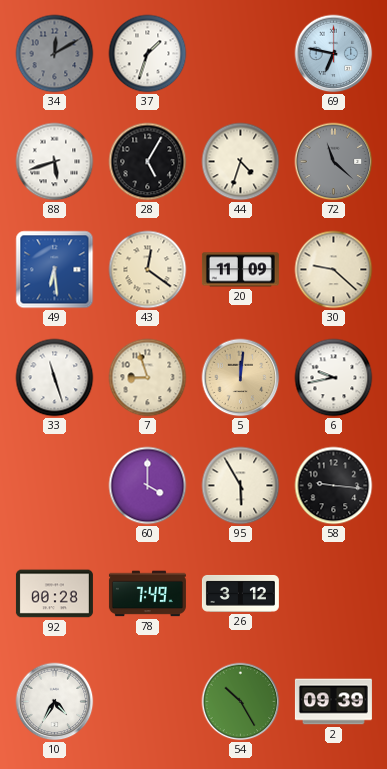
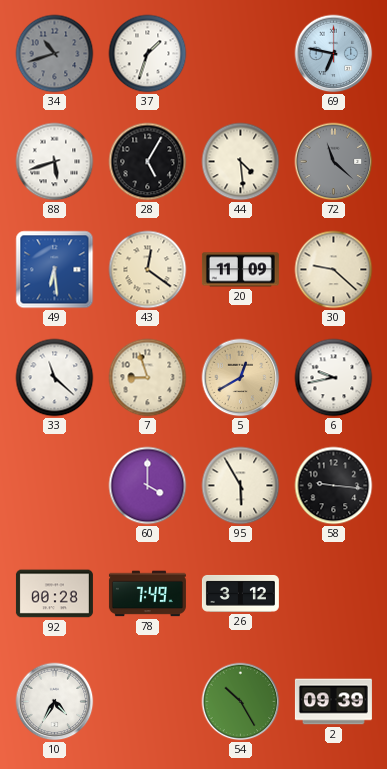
34: 12:10 -> 10:42
44: 4:33 -> 4:29
33: 11:27 -> 11:22
5: 12:01 -> 12:40
